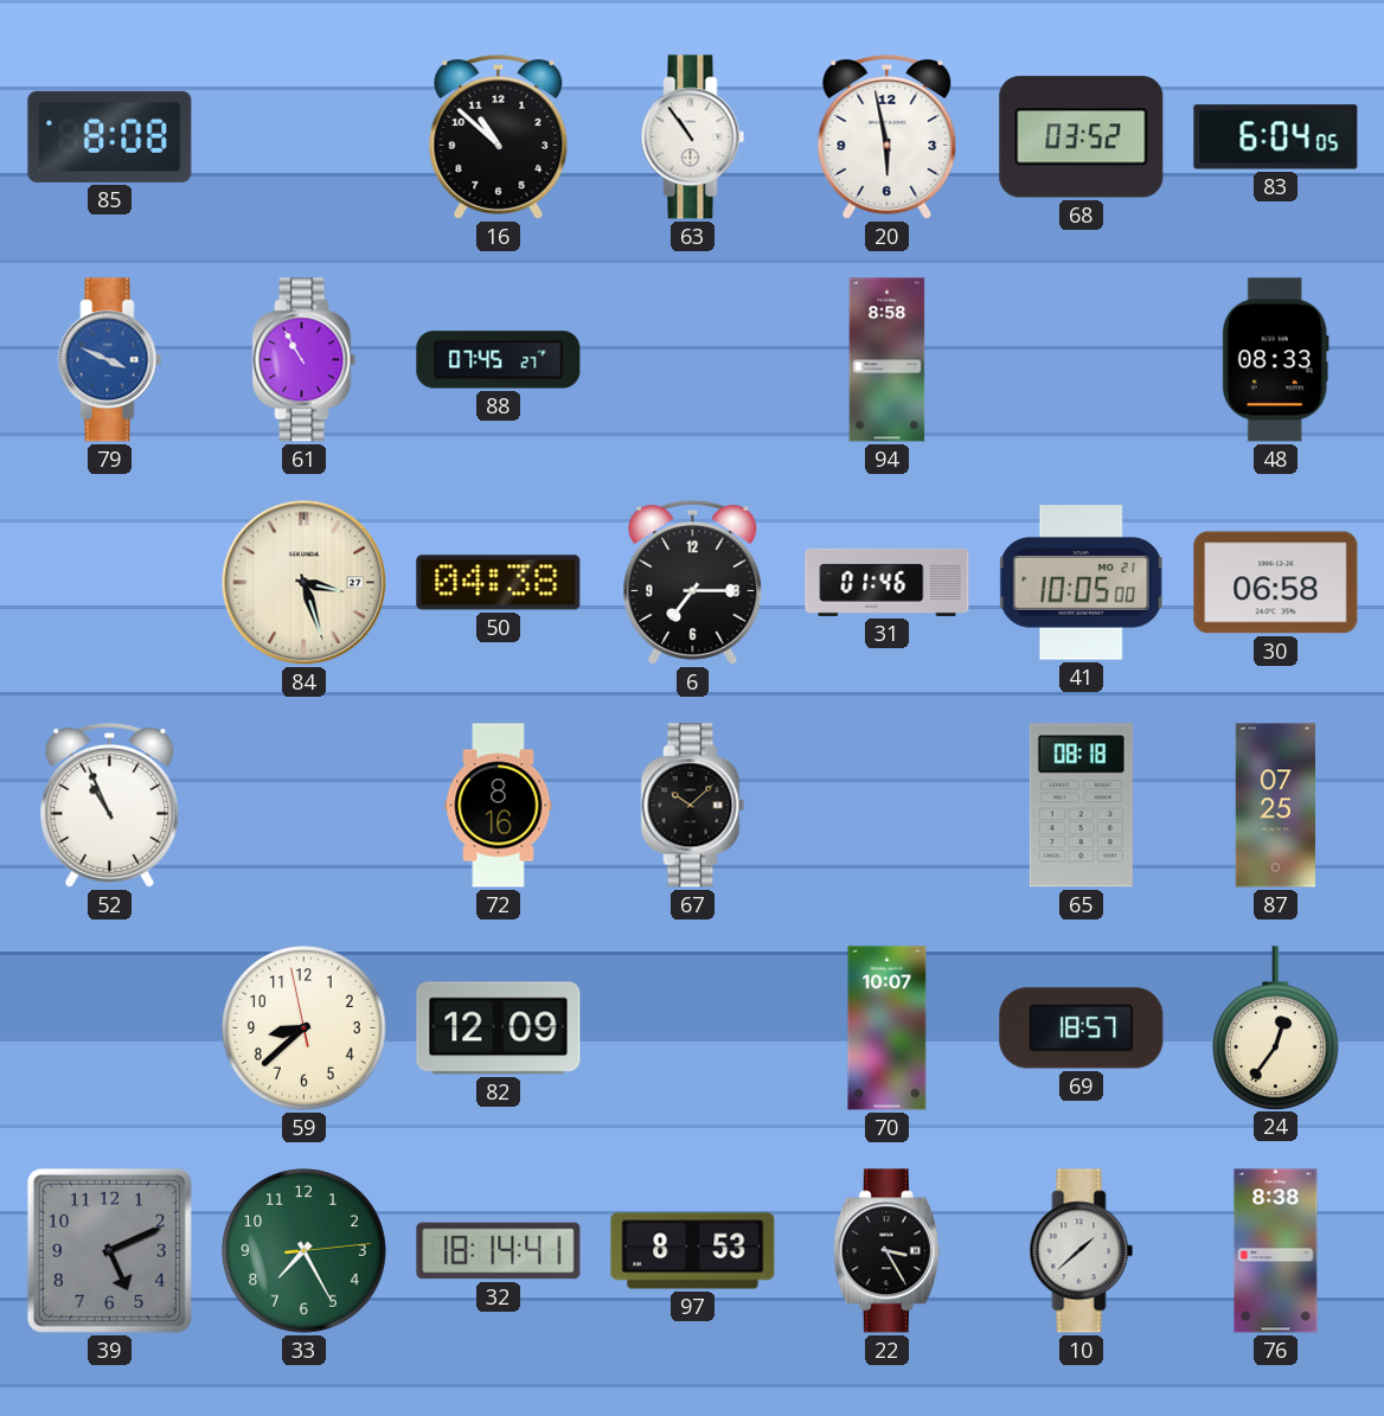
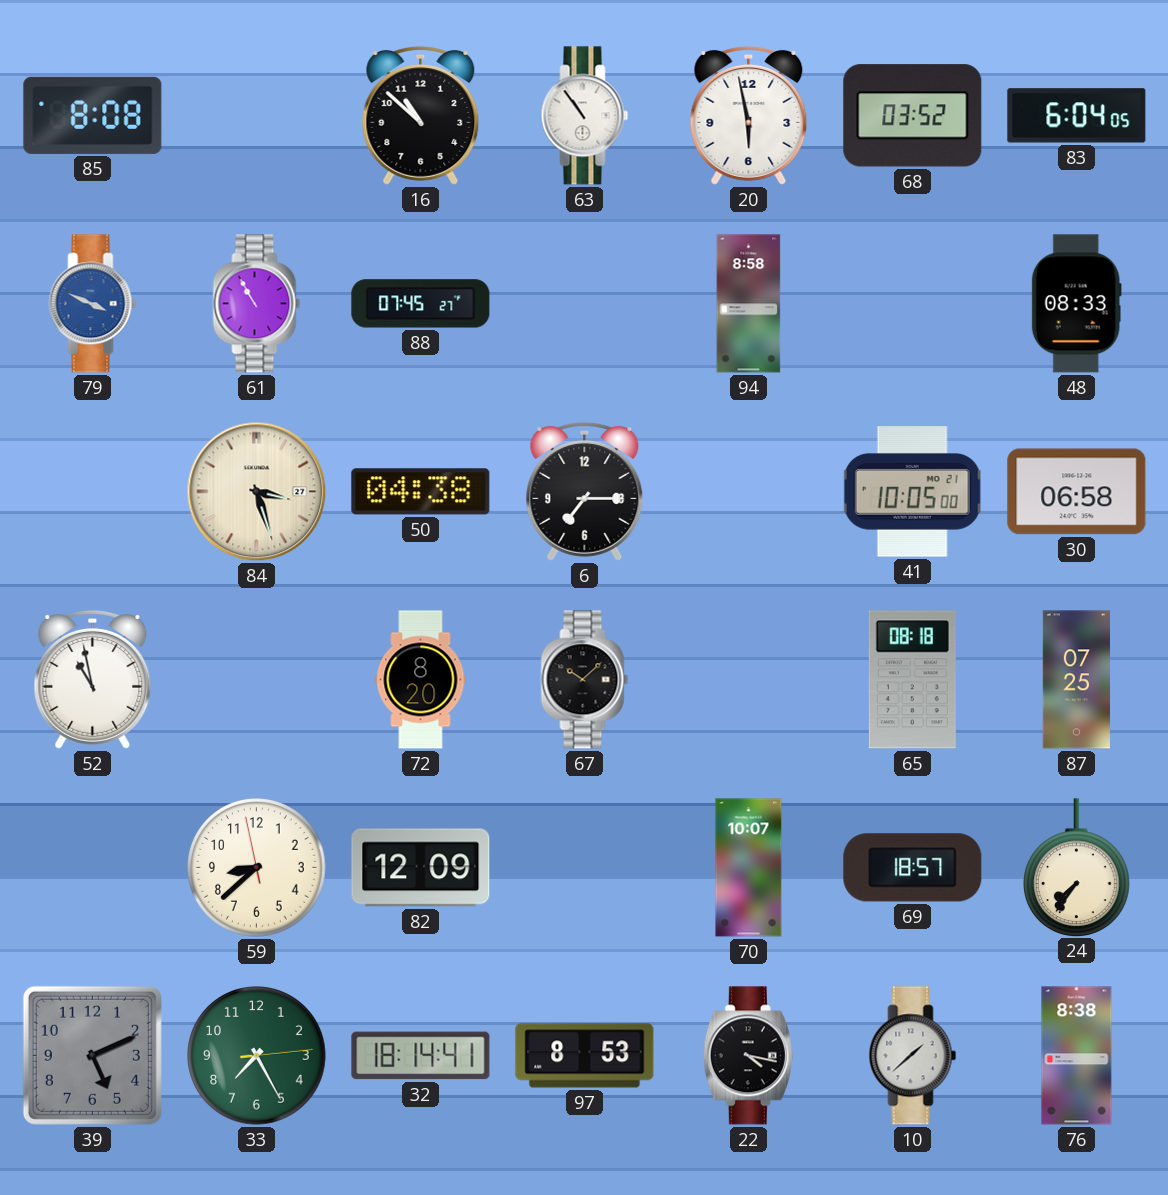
31: 01:46 -> none
52: 10:56 -> 10:58
72: 8:16 -> 8:20
24: 12:36 -> 7:36
22: 3:25 -> 4:17
